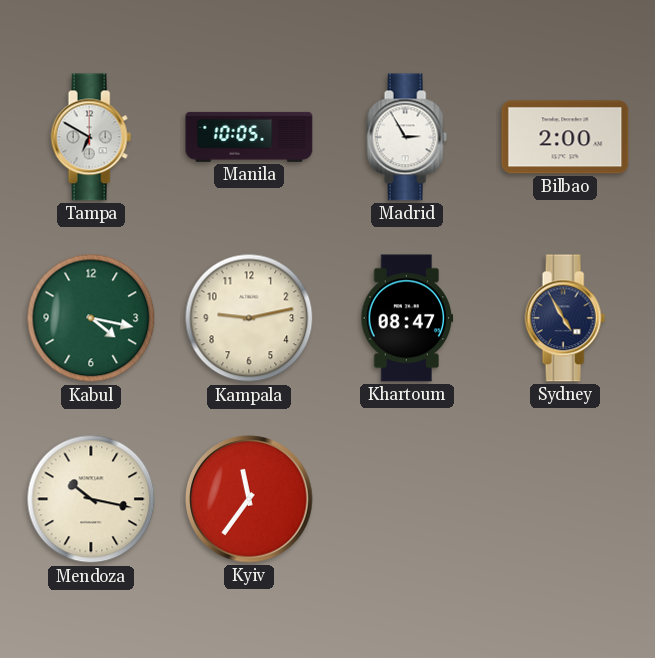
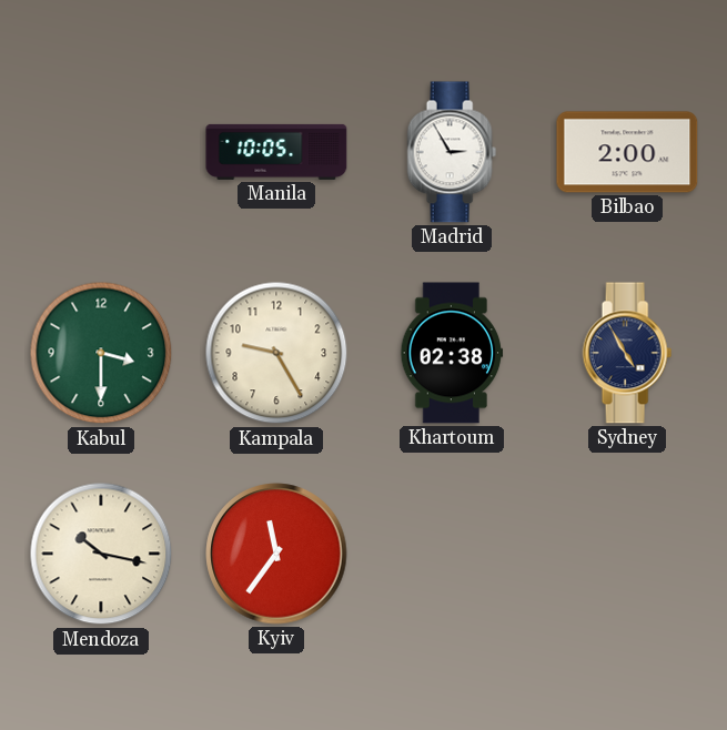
Tampa: 6:50 -> none
Kabul: 4:17 -> 3:30
Kampala: 9:13 -> 9:25
Khartoum: 08:47 -> 02:38
